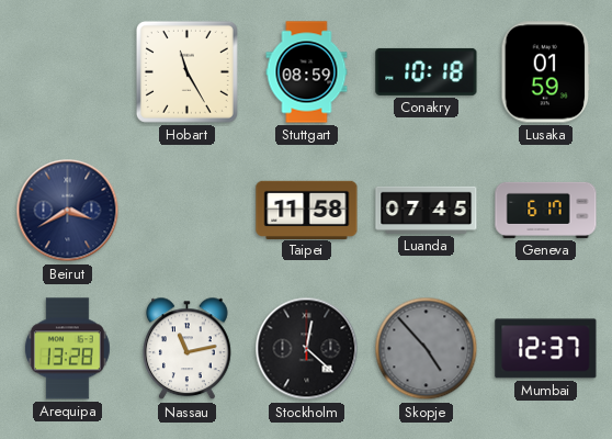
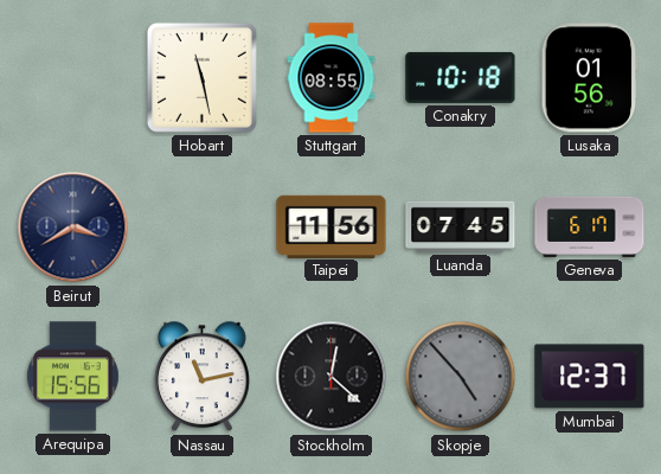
Hobart: 11:25 -> 11:28
Stuttgart: 08:59 -> 08:55
Lusaka: 01:59 -> 01:56
Taipei: 11:58 -> 11:56
Arequipa: 13:28 -> 15:56
